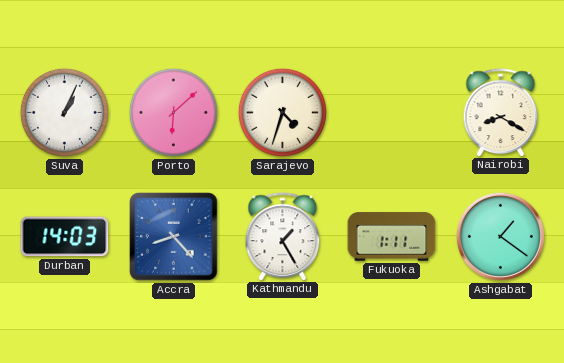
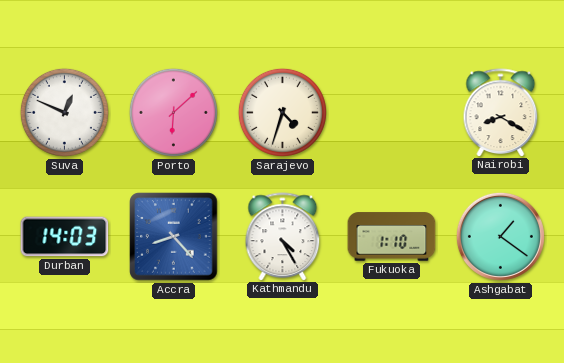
Suva: 1:04 -> 12:49
Kathmandu: 1:25 -> 4:25
Fukuoka: 1:11 -> 1:10
